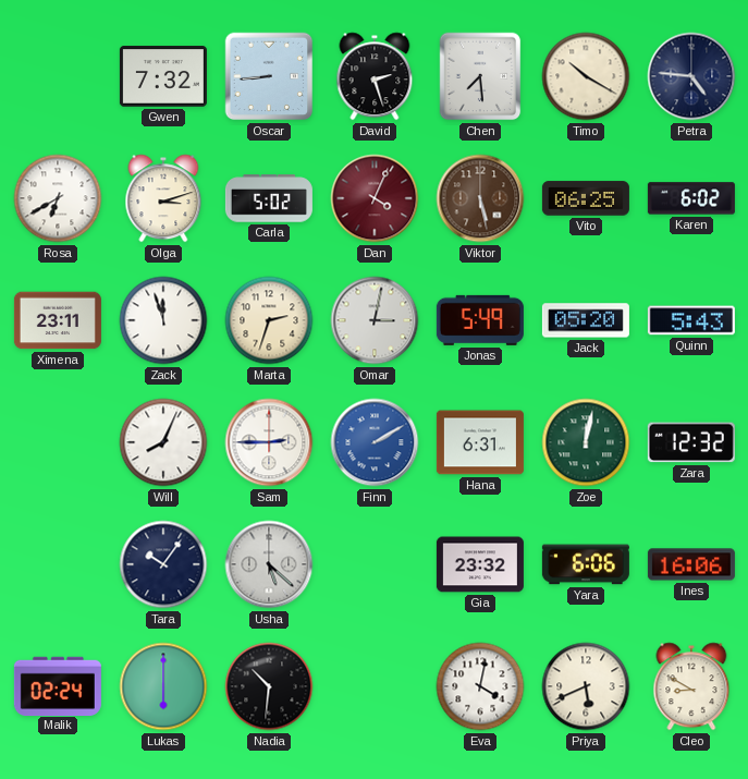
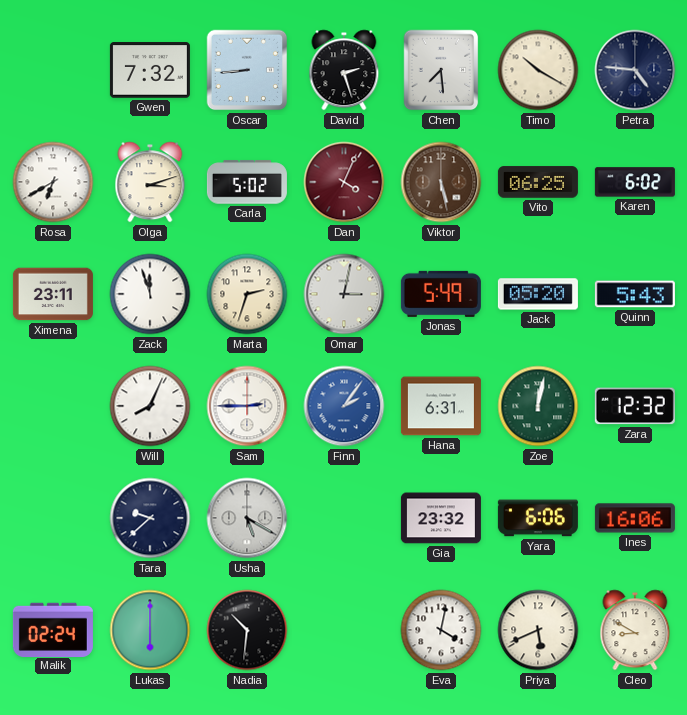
Finn: 2:10 -> 2:06
Tara: 10:06 -> 9:38
Usha: 5:22 -> 5:20
